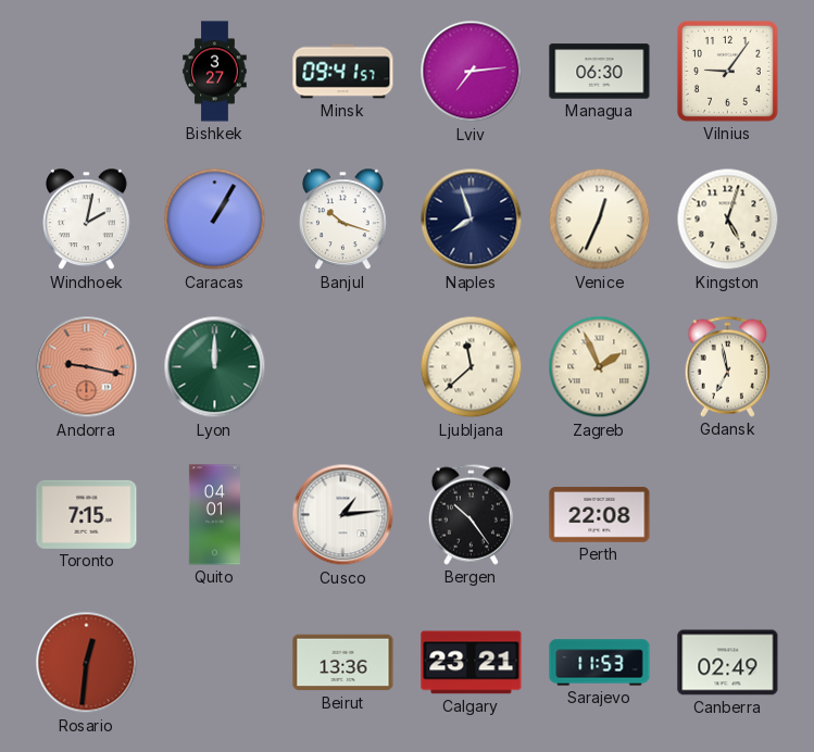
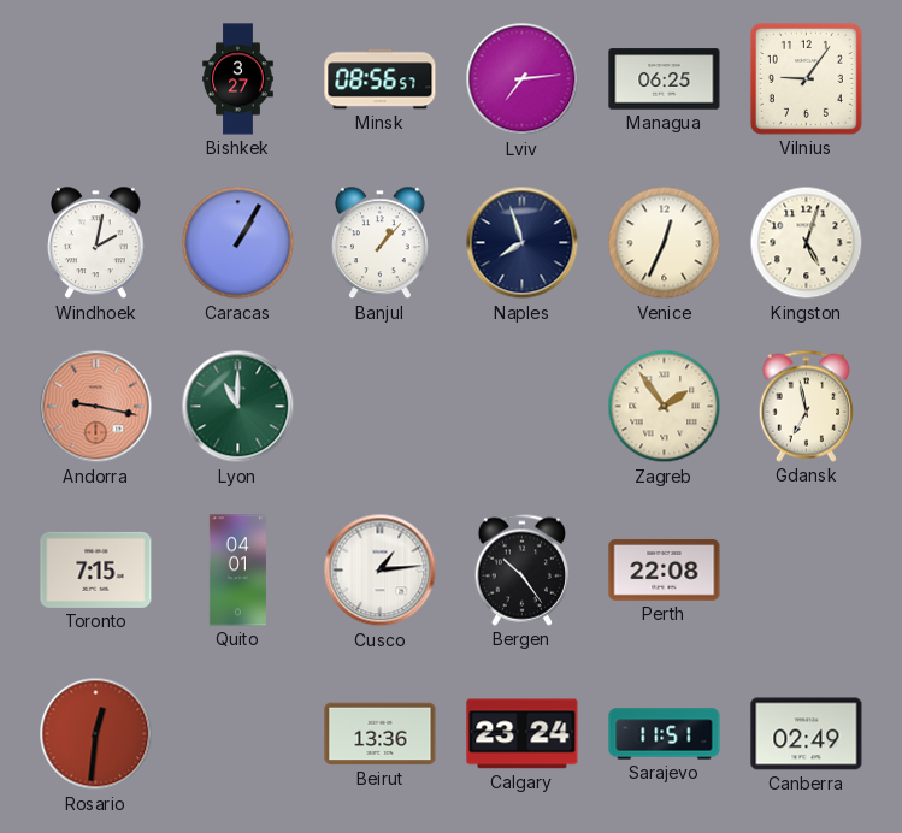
Minsk: 09:41 -> 08:56
Managua: 06:30 -> 06:25
Banjul: 10:18 -> 1:07
Lyon: 12:00 -> 11:00
Ljubljana: 11:38 -> none
Zagreb: 1:56 -> 1:54
Calgary: 23:21 -> 23:24
Sarajevo: 11:53 -> 11:51
